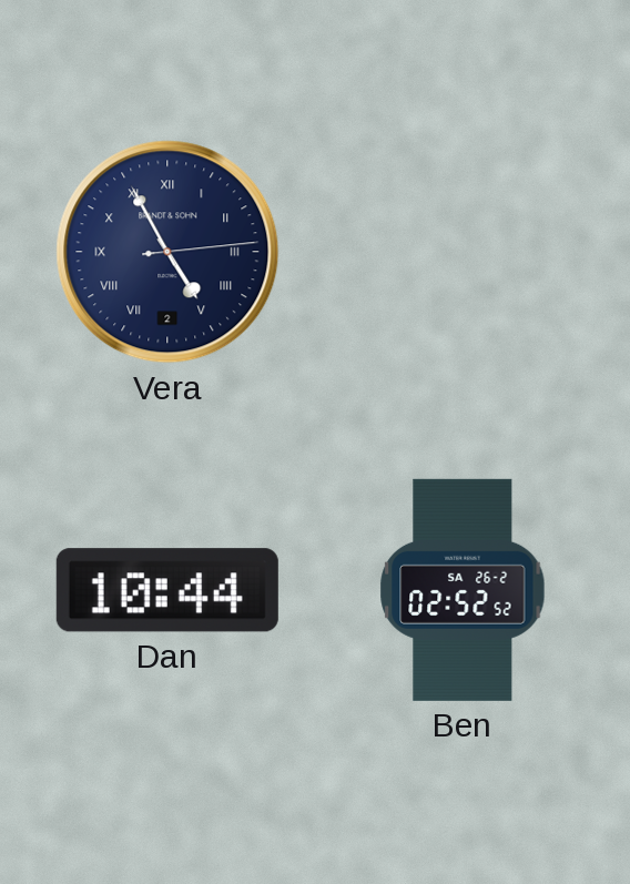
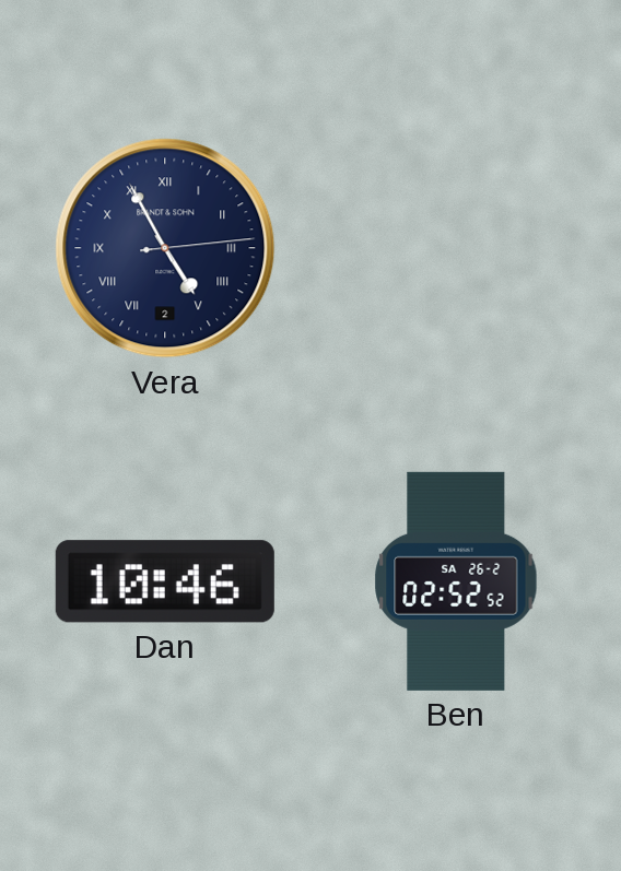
Dan: 10:44 -> 10:46
